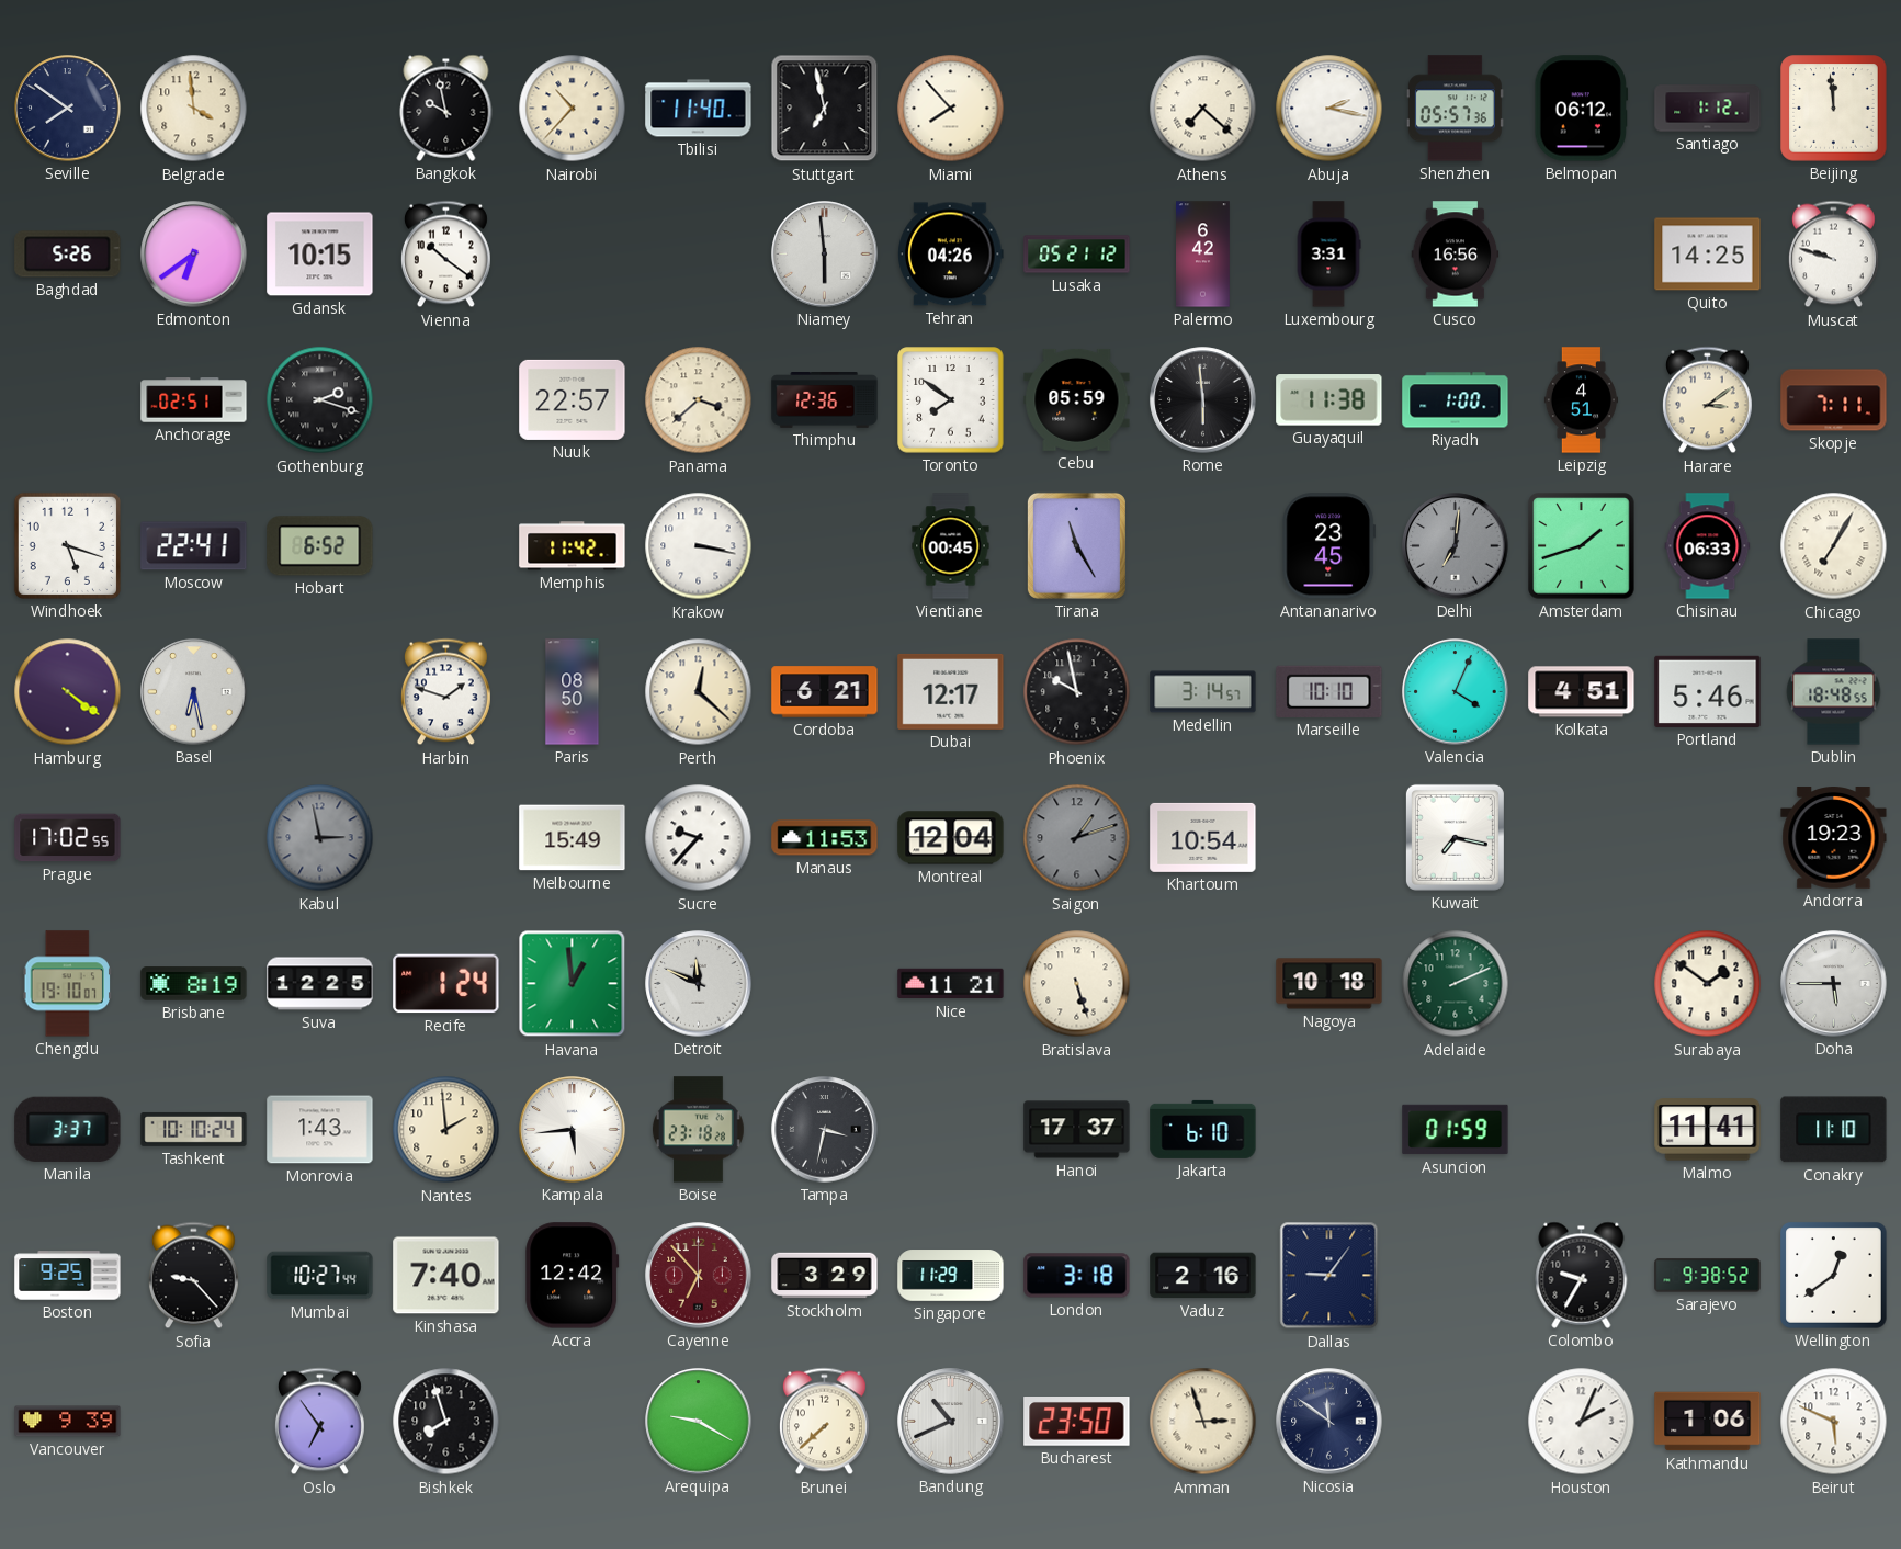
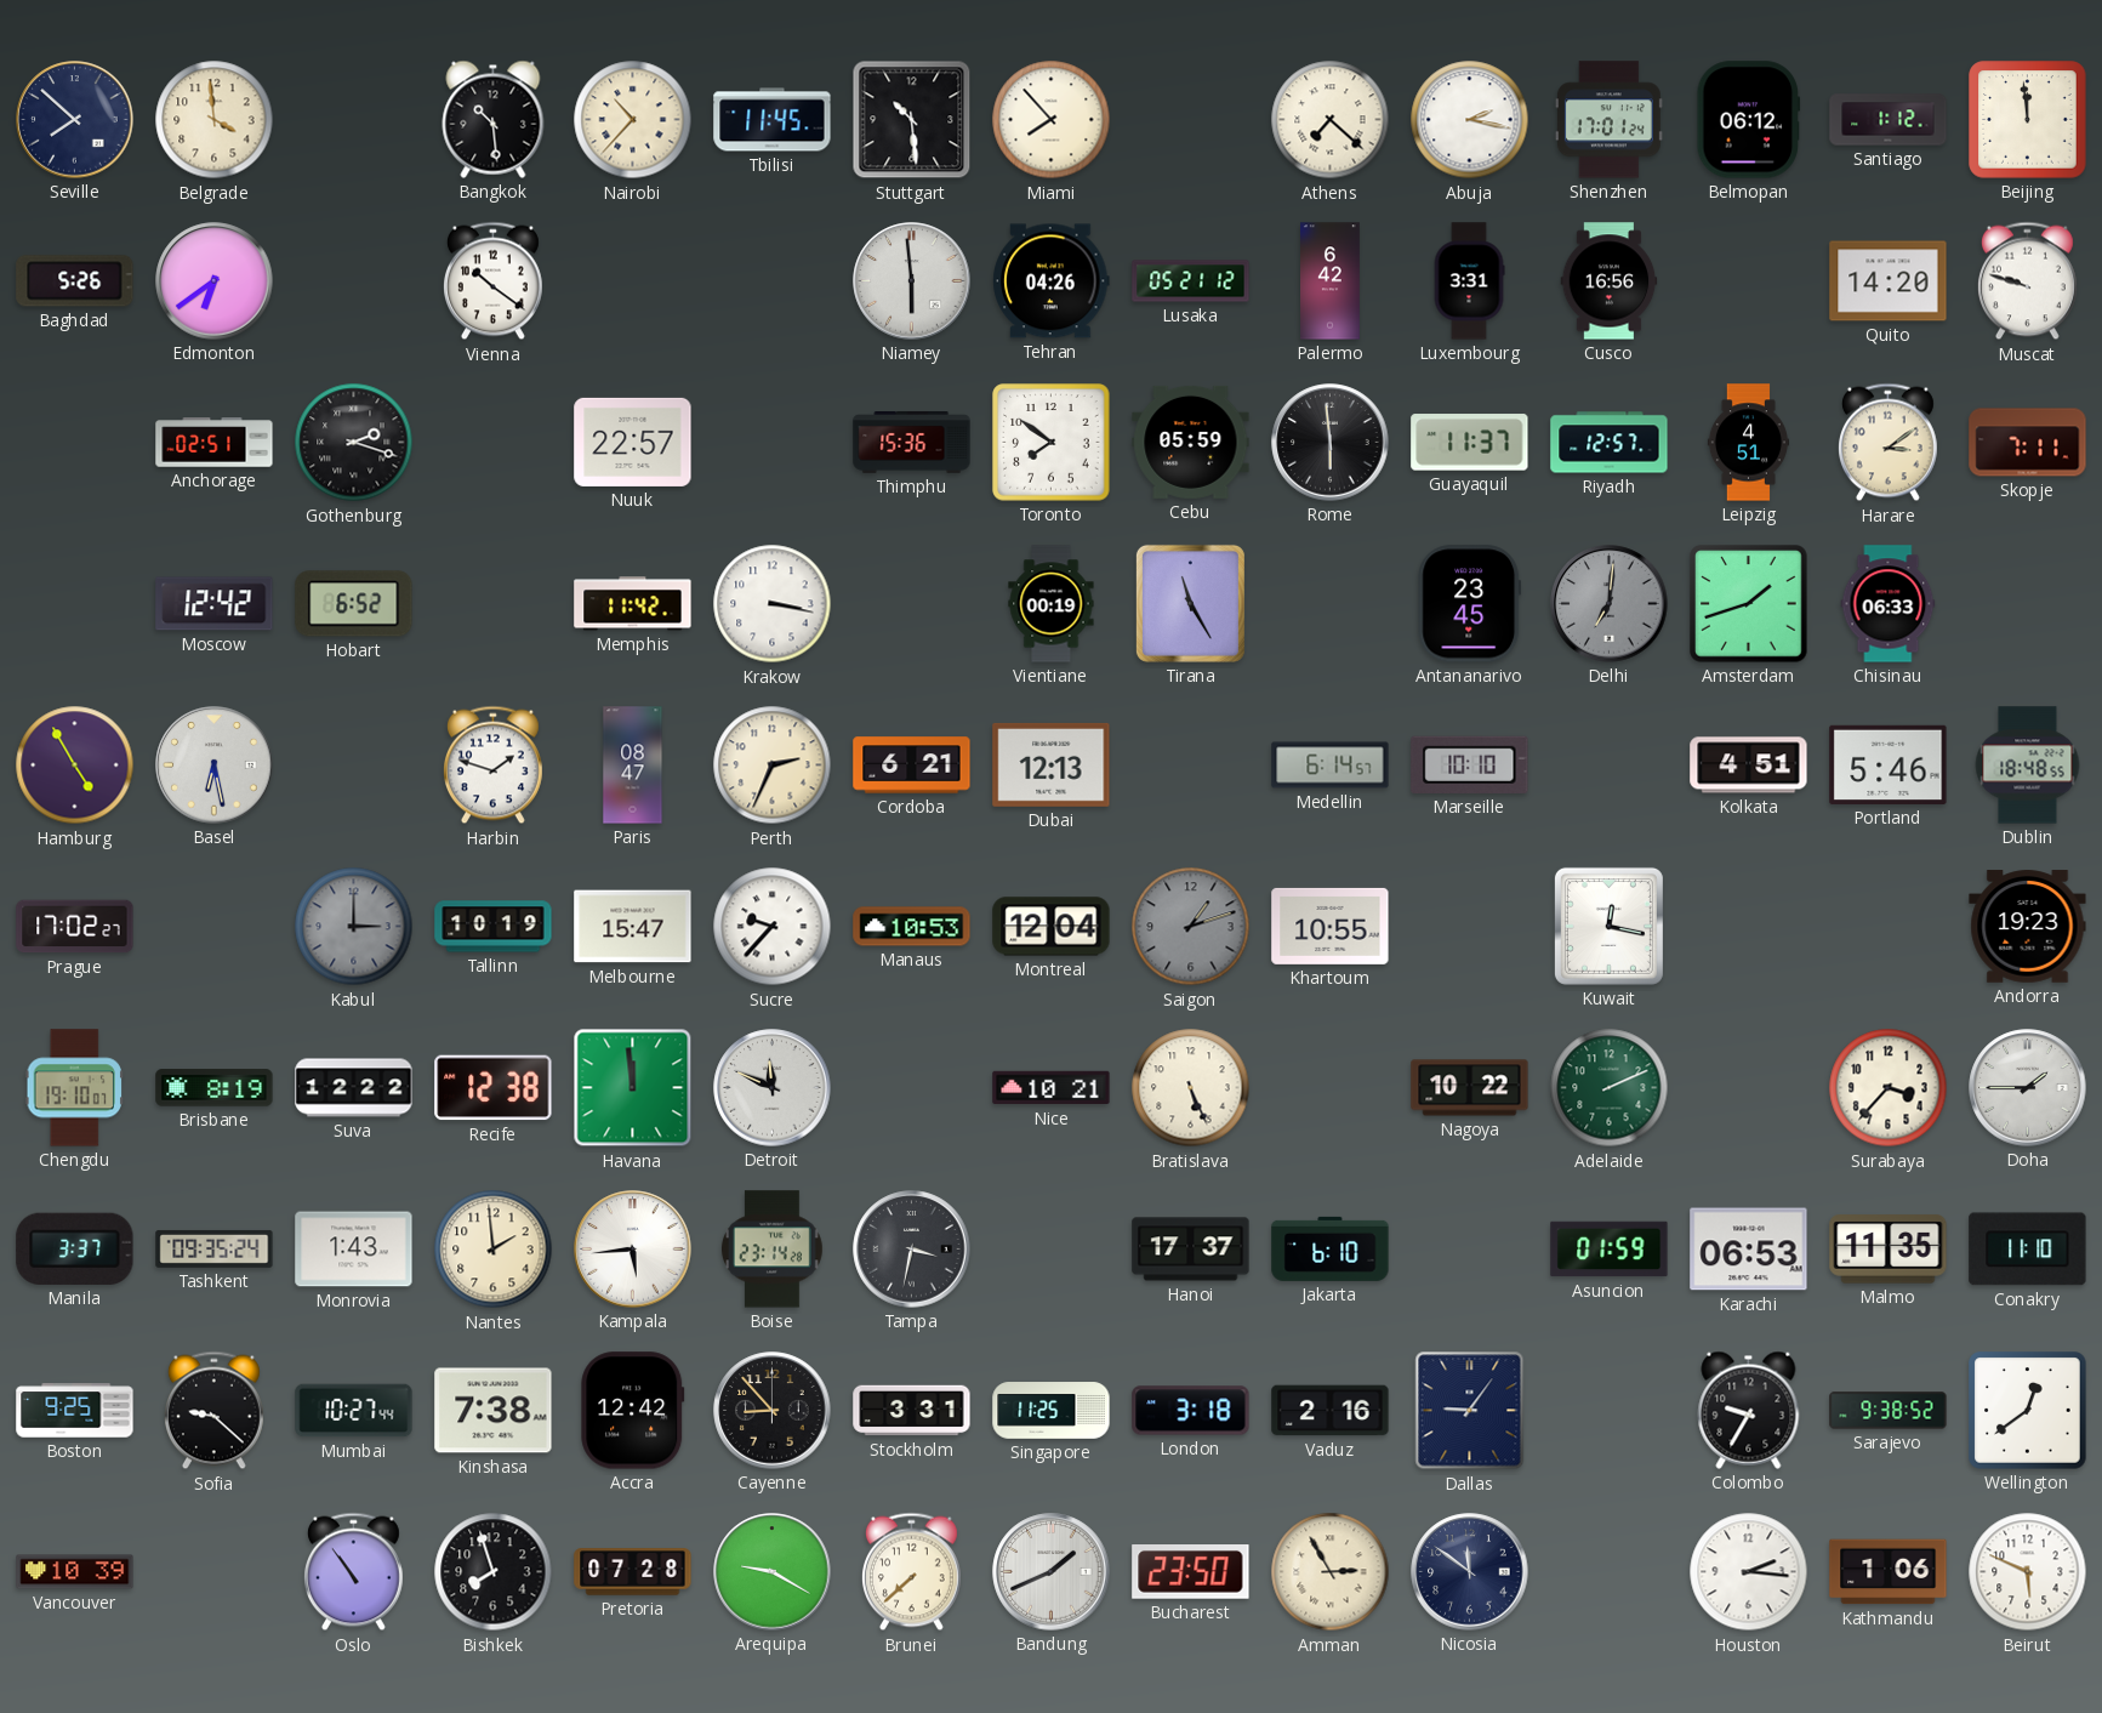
Seville: 7:51 -> 7:52
Bangkok: 9:58 -> 10:29
Tbilisi: 11:40 -> 11:45
Stuttgart: 6:58 -> 10:29
Shenzhen: 05:57 -> 17:01
Gdansk: 10:15 -> none
Quito: 14:25 -> 14:20
Panama: 3:38 -> none
Thimphu: 12:36 -> 15:36
Guayaquil: 11:38 -> 11:37
Riyadh: 1:00 -> 12:57
Windhoek: 5:18 -> none
Moscow: 22:41 -> 12:42
Vientiane: 00:45 -> 00:19
Chicago: 7:05 -> none
Hamburg: 4:21 -> 4:55
Paris: 08:50 -> 08:47
Perth: 12:22 -> 2:34
Dubai: 12:17 -> 12:13
Phoenix: 9:58 -> none
Medellin: 3:14 -> 6:14
Valencia: 4:04 -> none
Prague: 17:02:55 -> 17:02:27
Kabul: 2:58 -> 3:00
Tallinn: none -> 10:19
Melbourne: 15:49 -> 15:47
Manaus: 11:53 -> 10:53
Khartoum: 10:54 -> 10:55
Kuwait: 7:17 -> 12:17
Suva: 12:25 -> 12:22
Recife: 1:24 -> 12:38
Havana: 12:59 -> 11:59
Nice: 11:21 -> 10:21
Bratislava: 5:27 -> 5:26
Nagoya: 10:18 -> 10:22
Surabaya: 1:51 -> 3:37
Doha: 5:45 -> 1:45
Tashkent: 10:10 -> 09:35
Boise: 23:18 -> 23:14
Karachi: none -> 06:53
Malmo: 11:41 -> 11:35
Sofia: 9:23 -> 9:22
Kinshasa: 7:40 -> 7:38
Cayenne: 6:53 -> 8:53
Cayenne dial: burgundy -> black
Stockholm: 3:29 -> 3:31
Singapore: 11:29 -> 11:25
Vancouver: 9:39 -> 10:39
Oslo: 6:54 -> 10:54
Pretoria: none -> 07:28
Bandung: 10:41 -> 1:41
Amman: 2:57 -> 2:55
Houston: 2:04 -> 2:16
